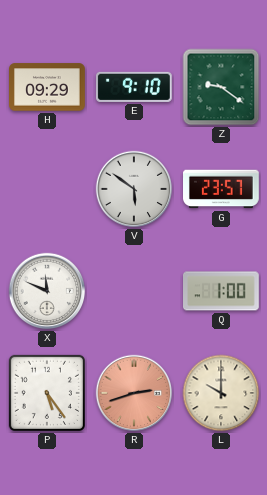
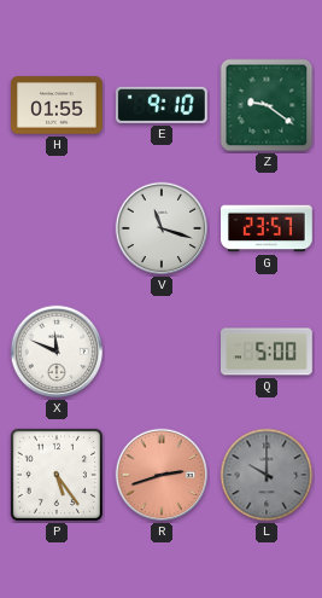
H: 09:29 -> 01:55
V: 5:51 -> 11:18
Q: 1:00 -> 5:00
L dial: cream -> grey
